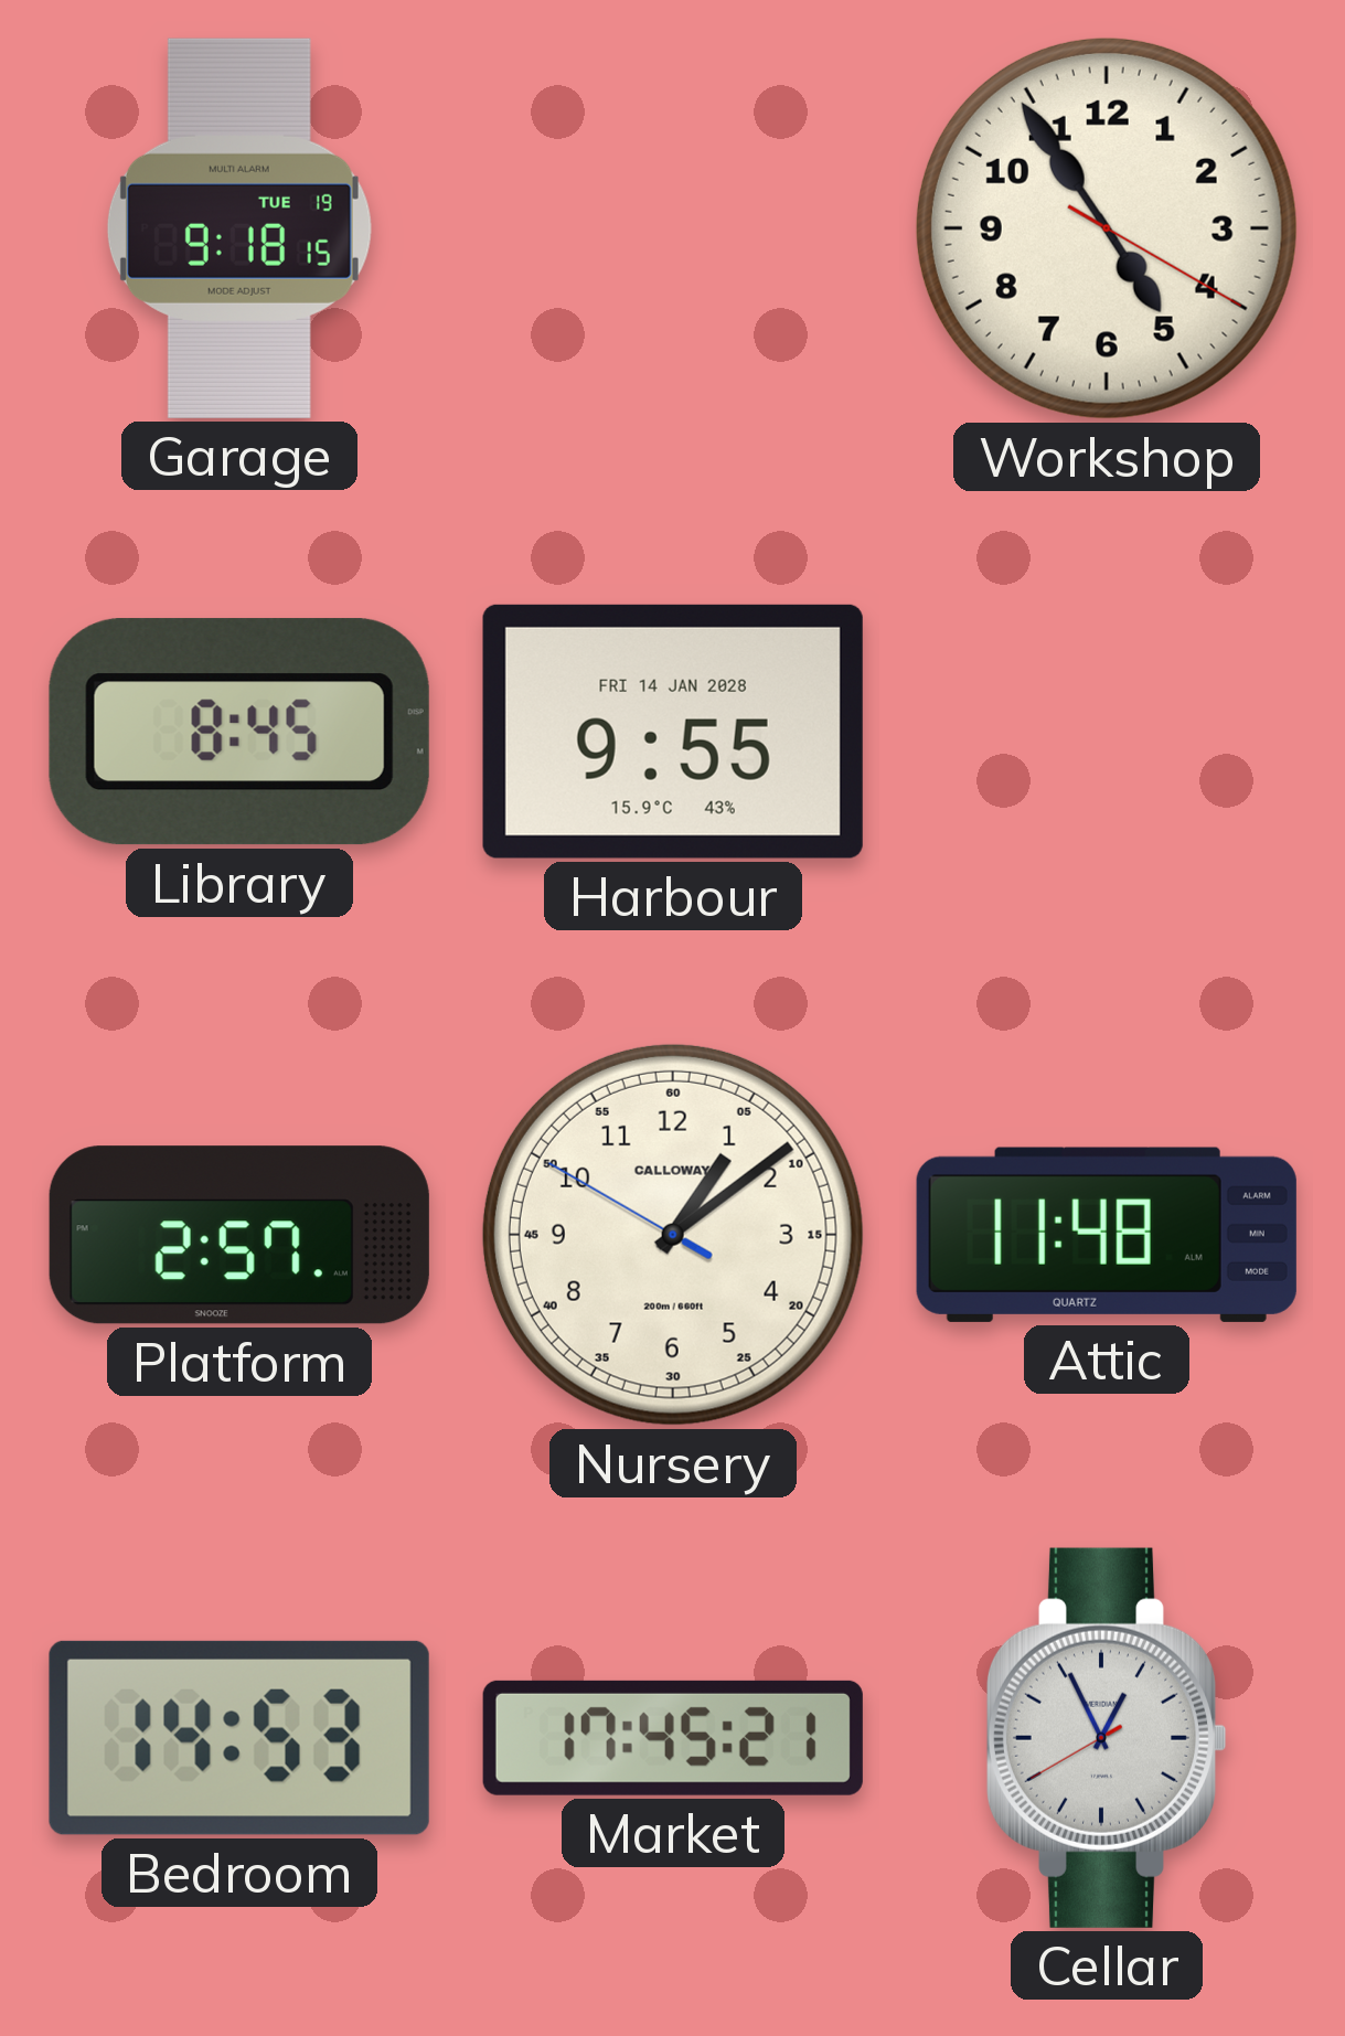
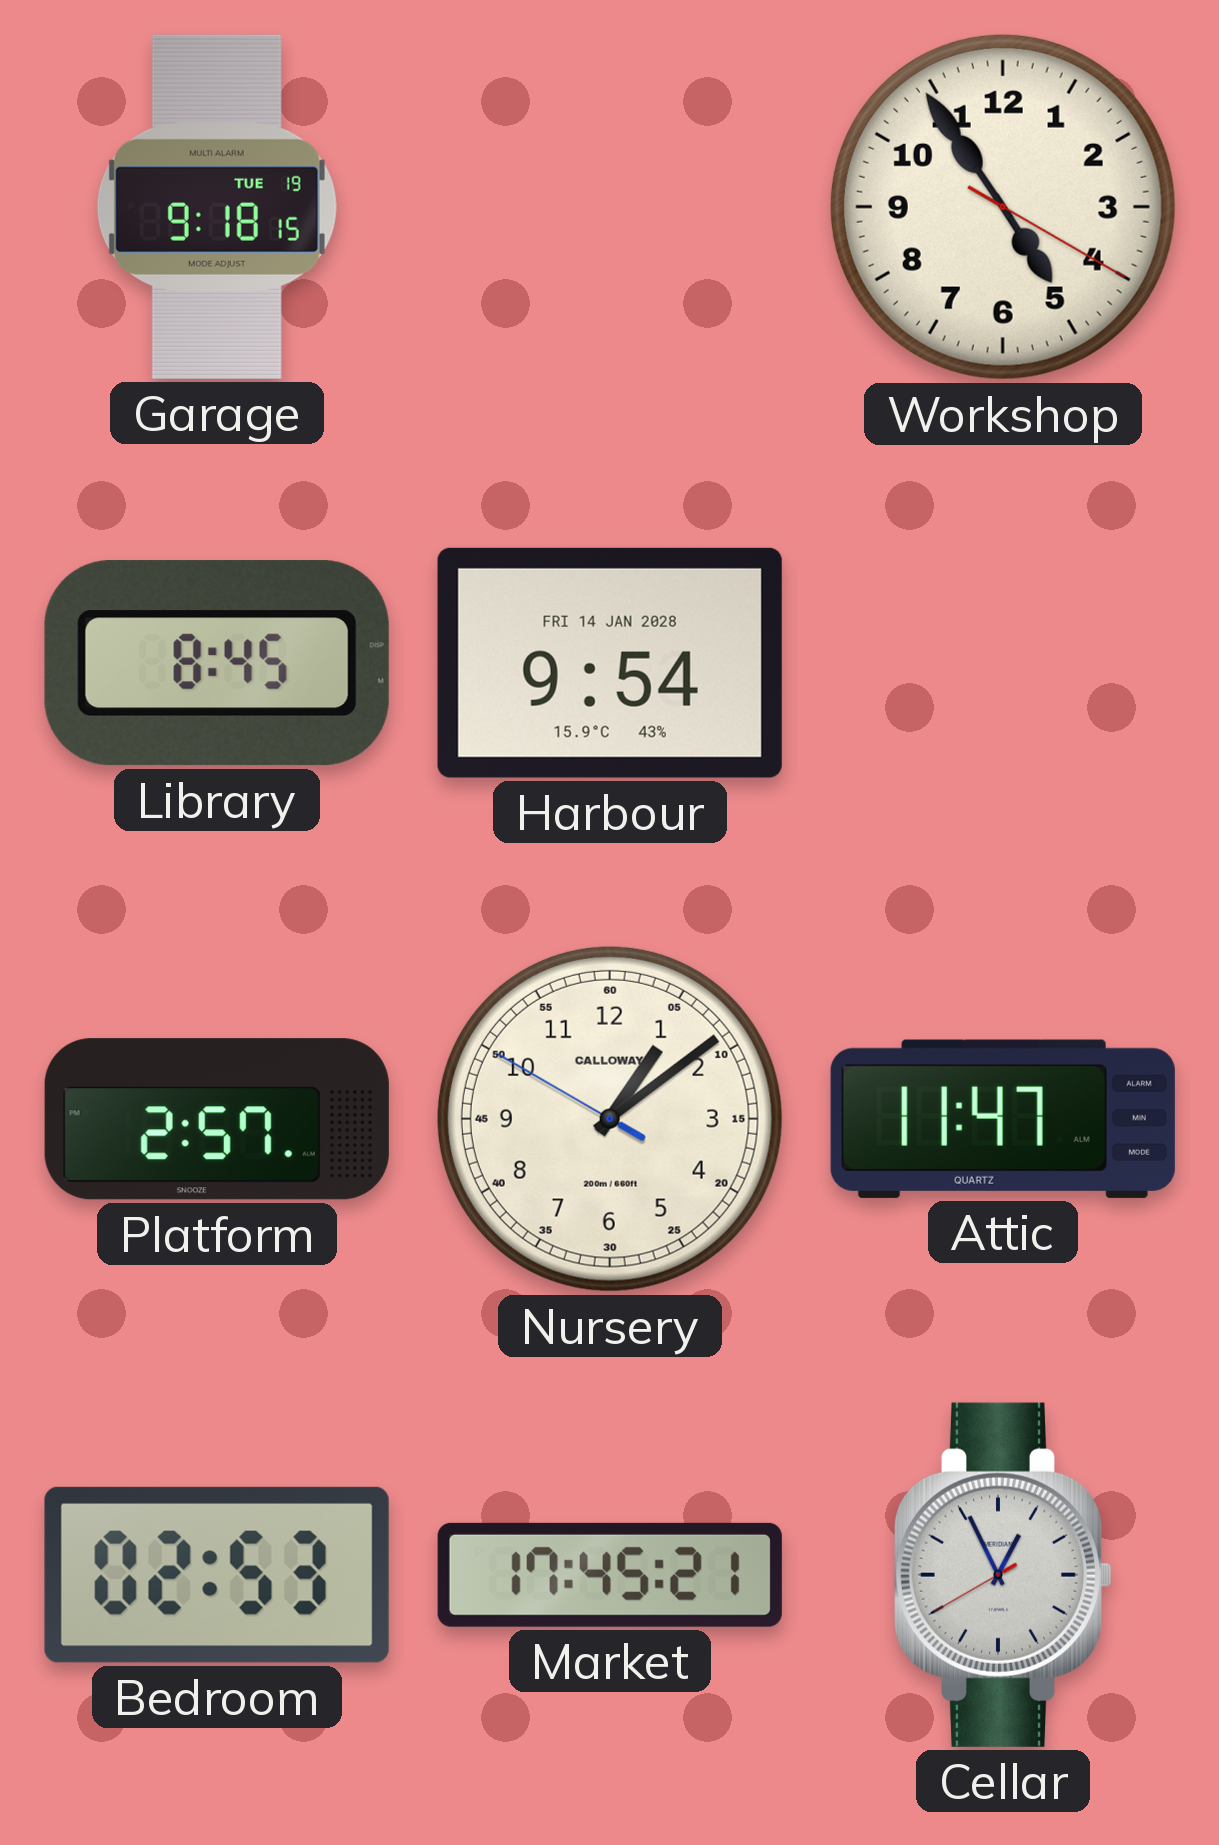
Harbour: 9:55 -> 9:54
Attic: 11:48 -> 11:47
Bedroom: 14:53 -> 02:53
